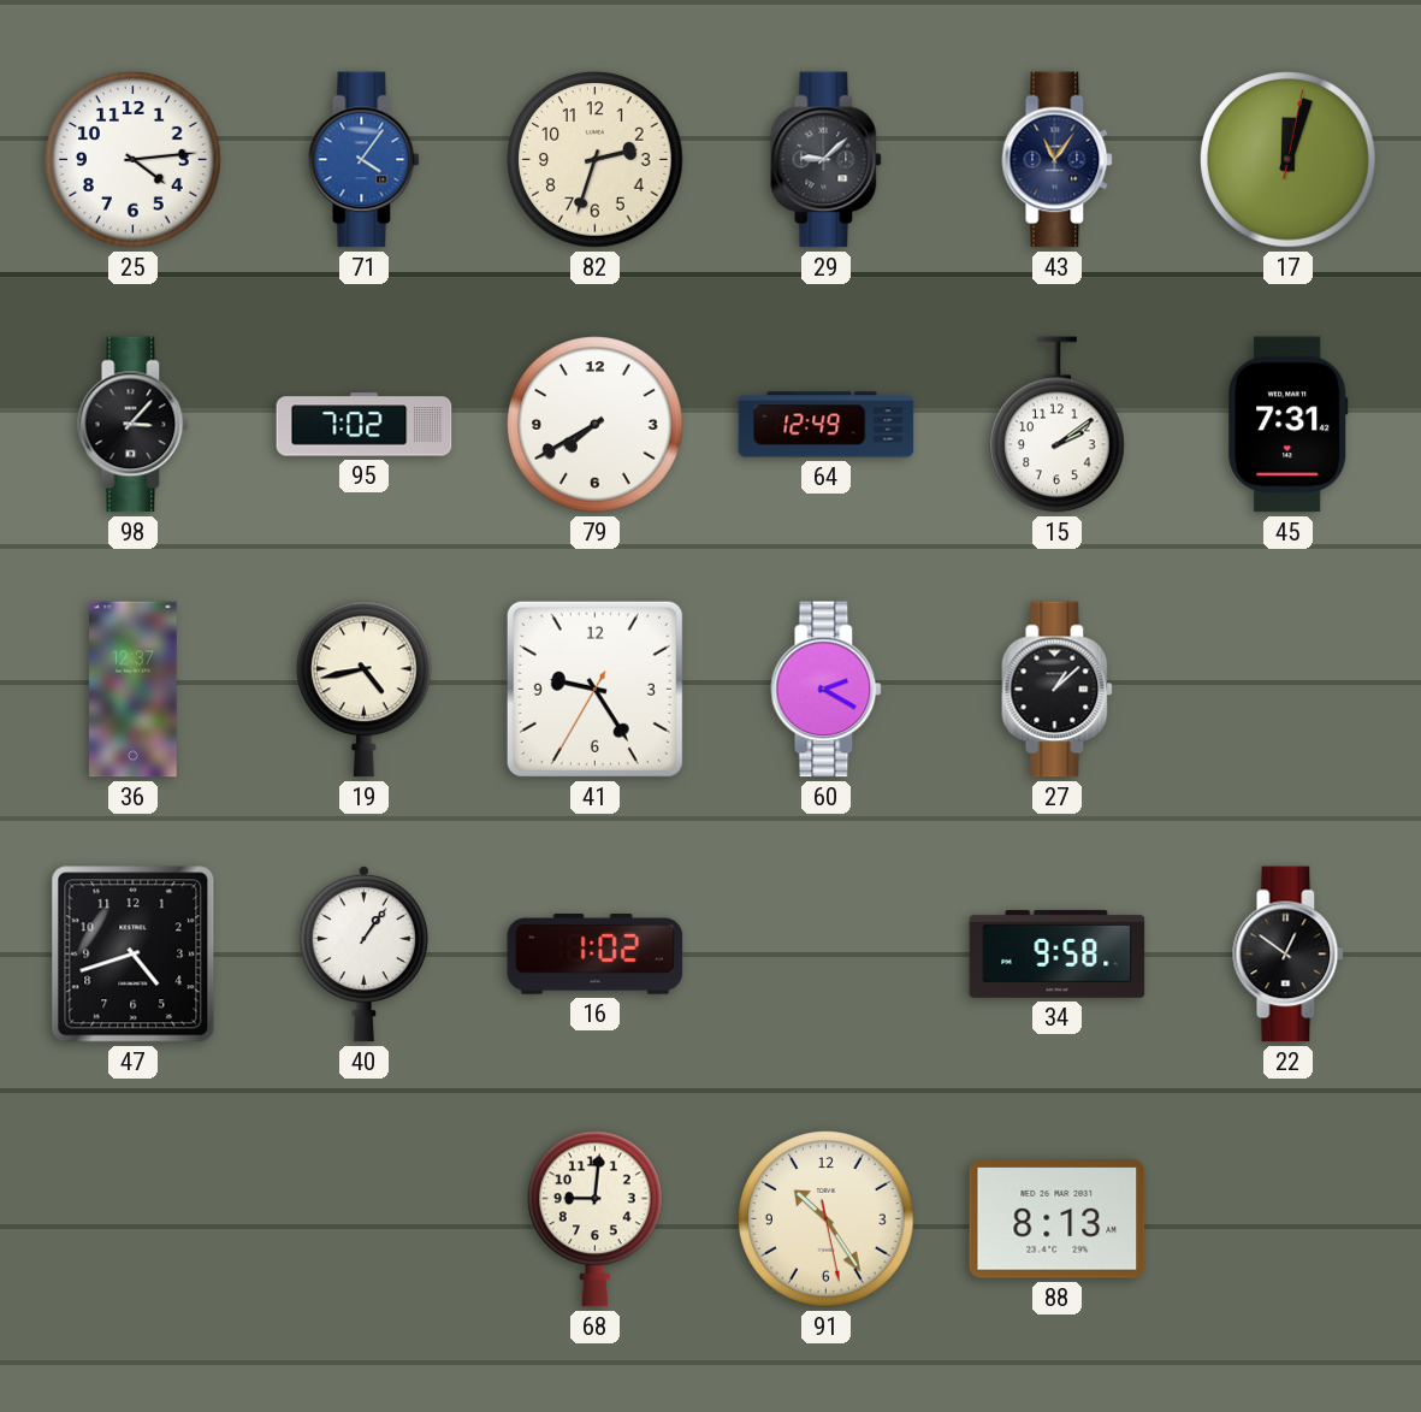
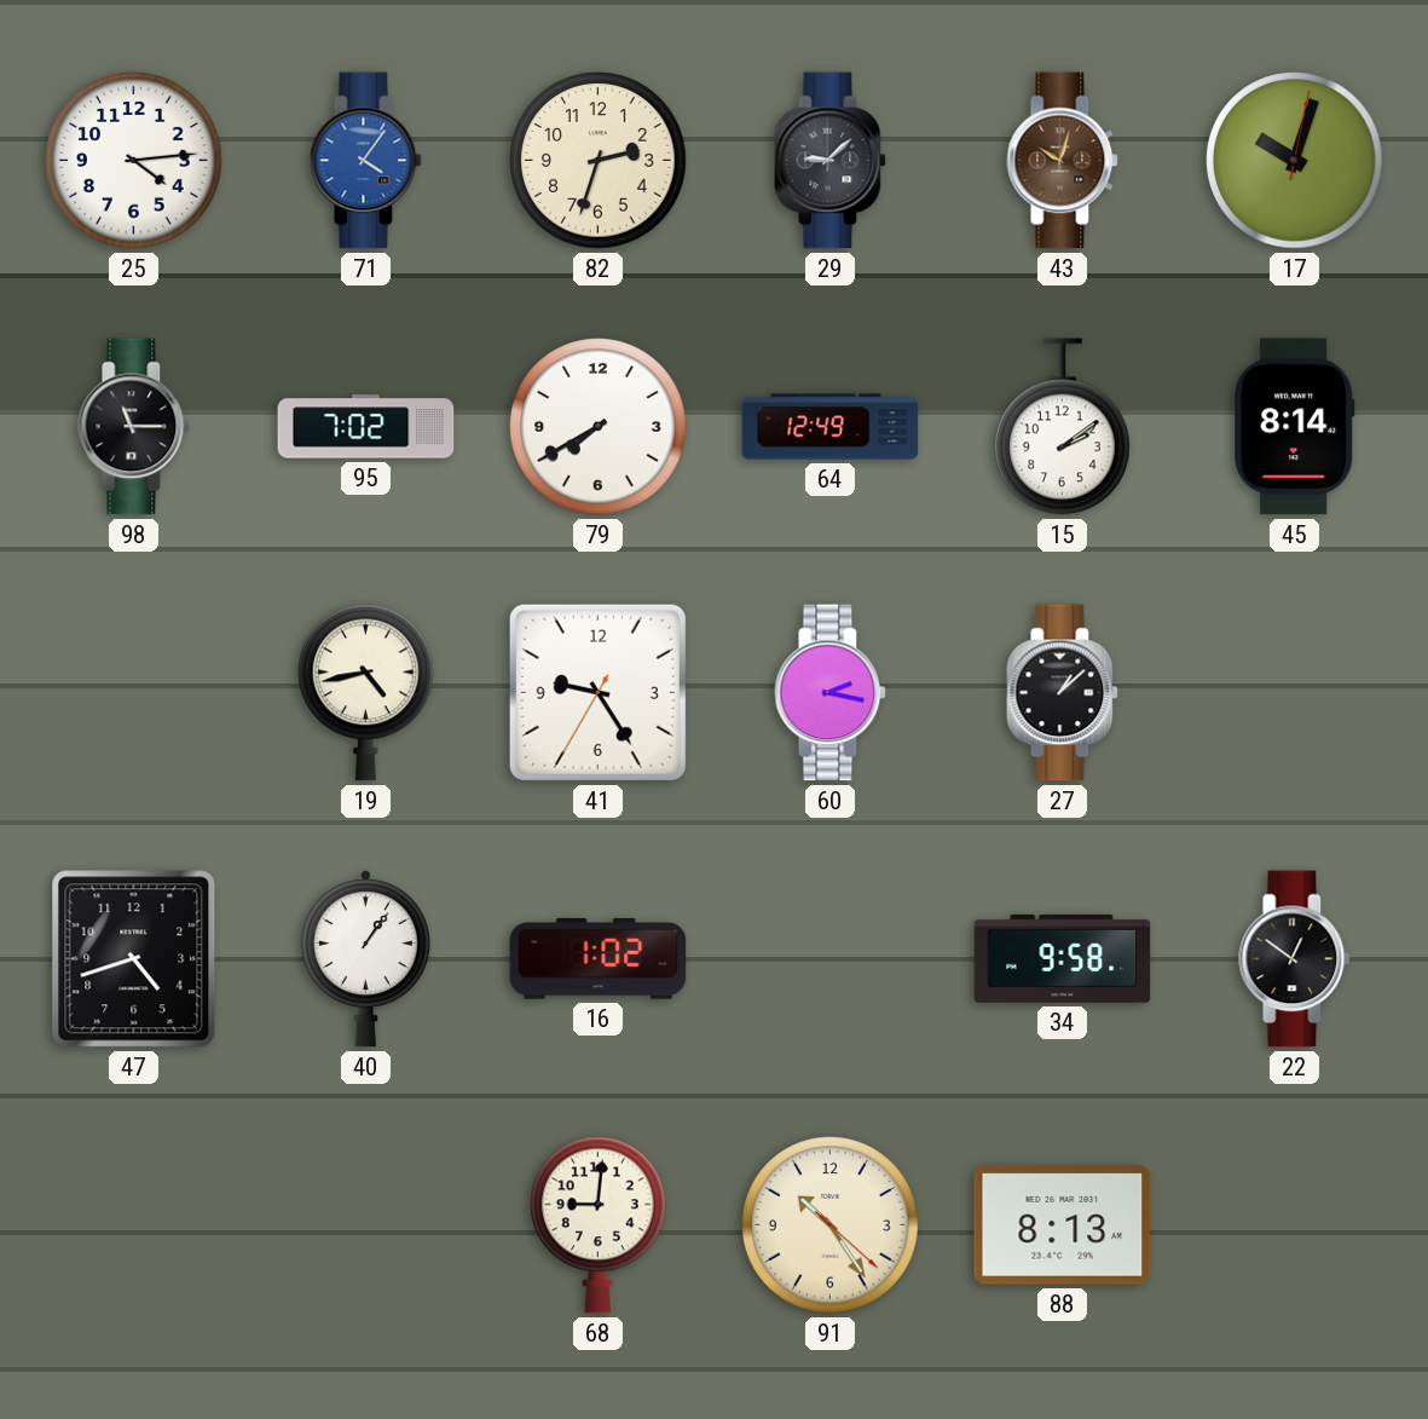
43: 11:06 -> 10:03
43 dial: navy -> brown
17: 12:03 -> 10:03
98: 3:07 -> 11:15
45: 7:31 -> 8:14
36: 12:37 -> none
60: 2:20 -> 2:17
91: 10:24:28 -> 10:24:22
